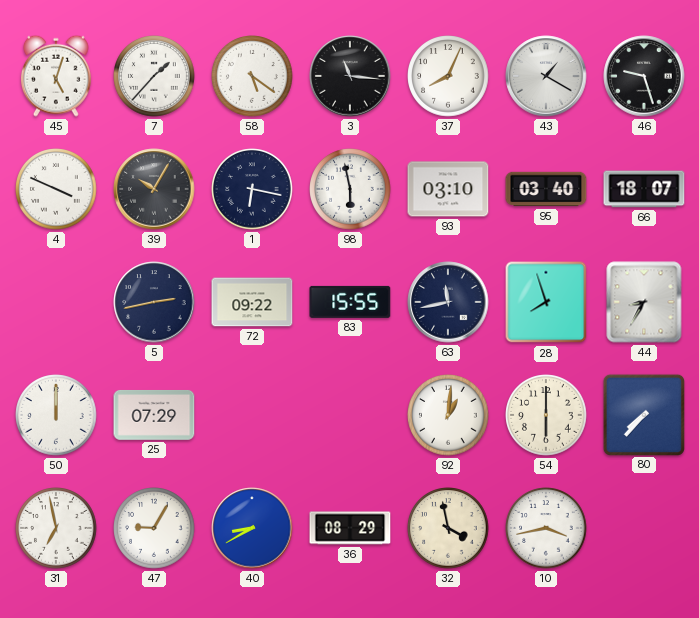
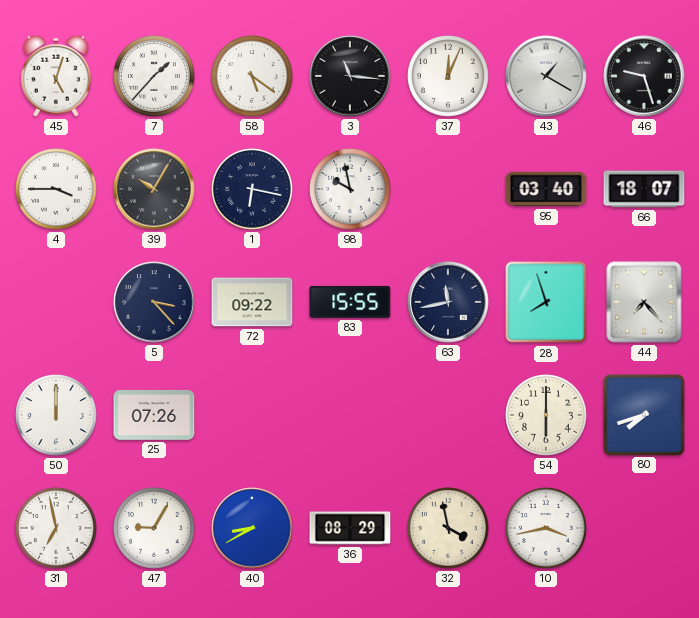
37: 8:04 -> 12:04
4: 3:49 -> 3:45
98: 5:58 -> 9:58
93: 03:10 -> none
5: 2:43 -> 3:23
44: 8:35 -> 7:23
25: 07:29 -> 07:26
92: 1:01 -> none
80: 7:37 -> 7:42
